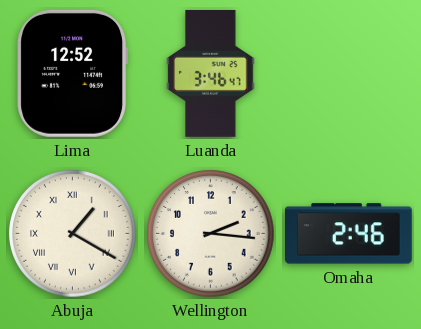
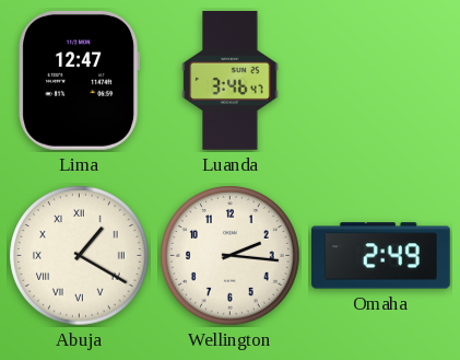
Lima: 12:52 -> 12:47
Omaha: 2:46 -> 2:49
